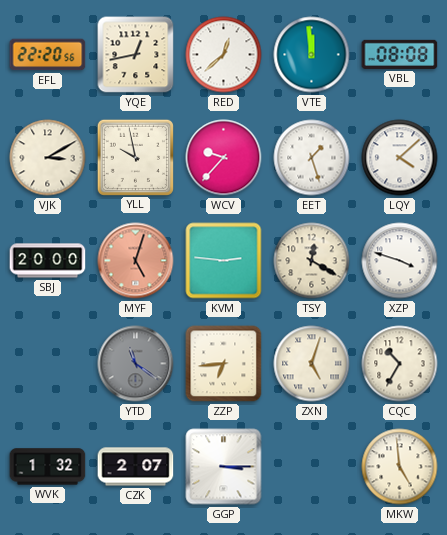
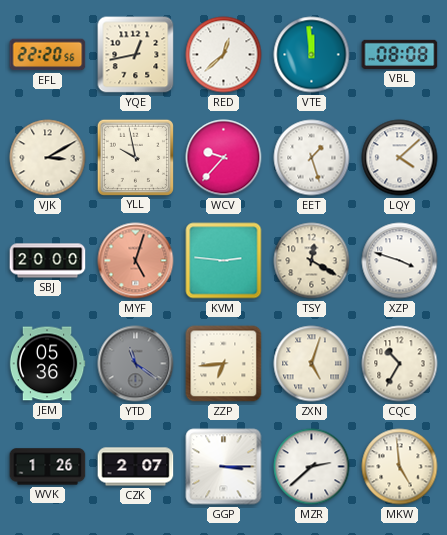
JEM: none -> 05:36
WVK: 1:32 -> 1:26
MZR: none -> 2:38
